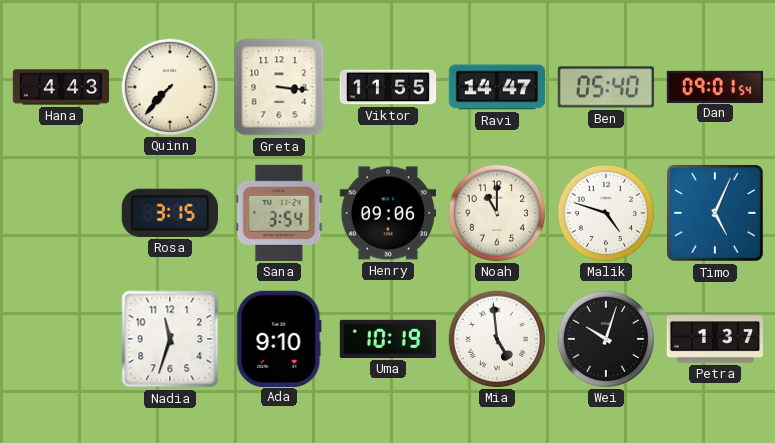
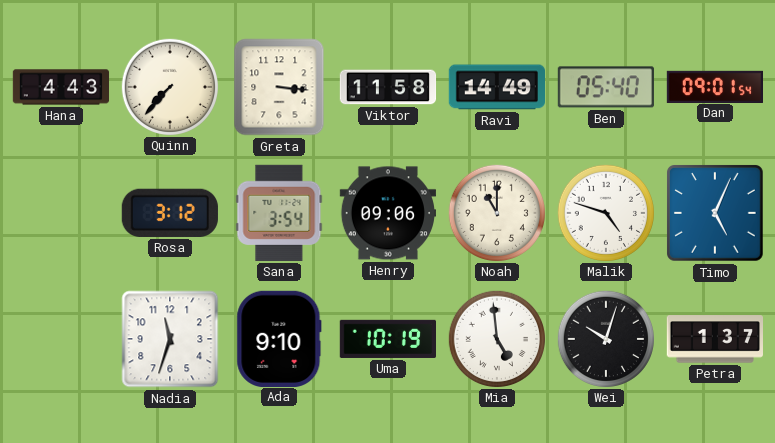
Viktor: 11:55 -> 11:58
Ravi: 14:47 -> 14:49
Rosa: 3:15 -> 3:12
